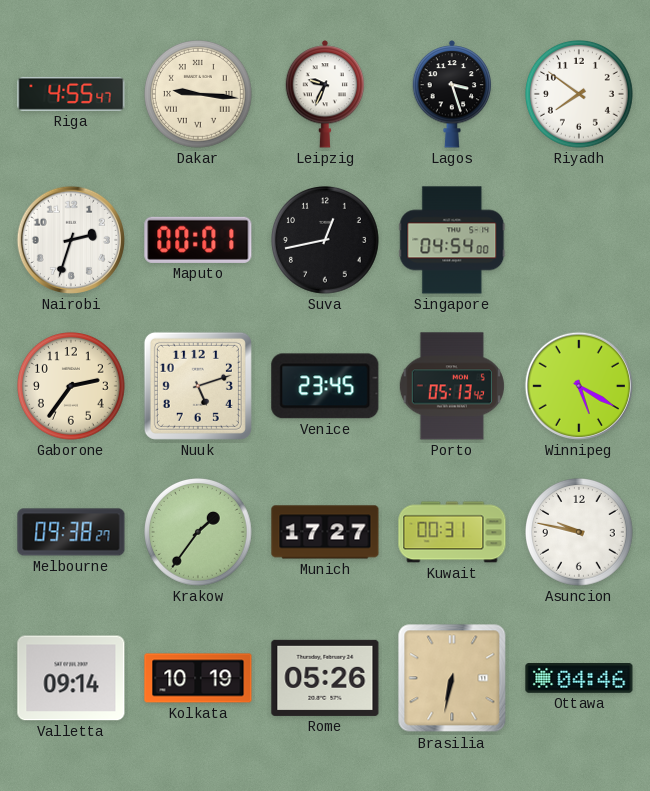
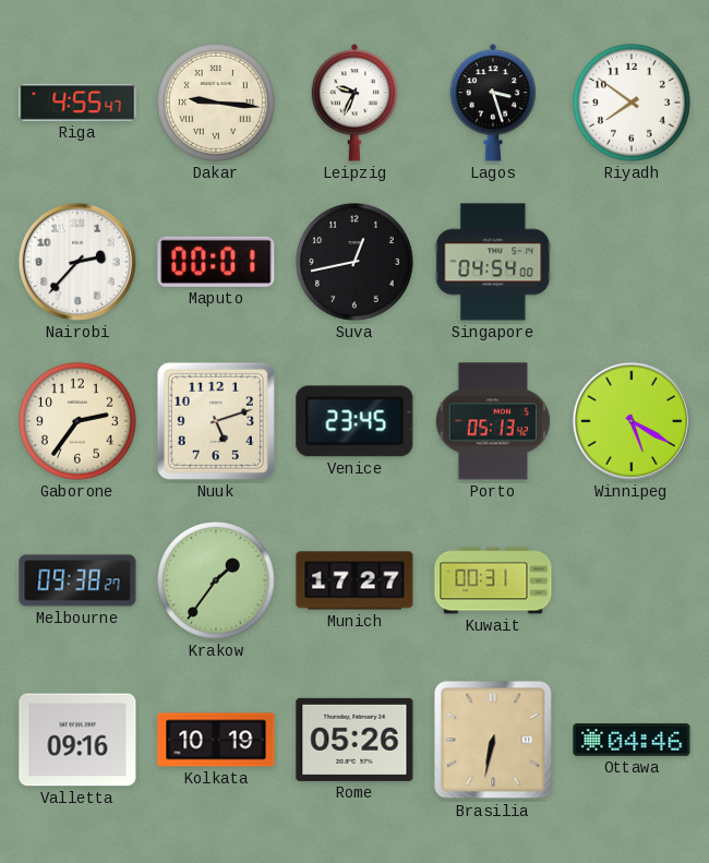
Nairobi: 2:33 -> 2:37
Asuncion: 9:47 -> none
Valletta: 09:14 -> 09:16
